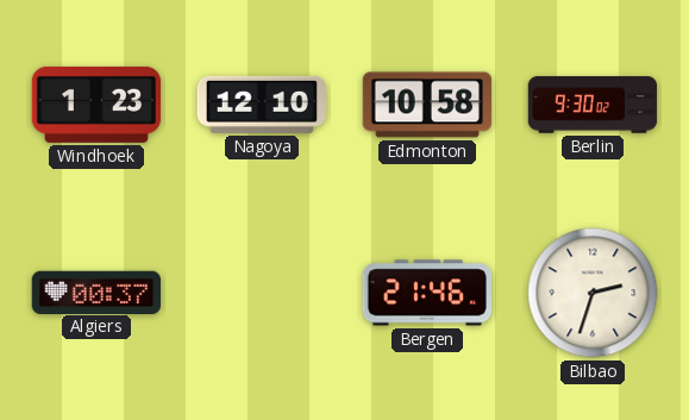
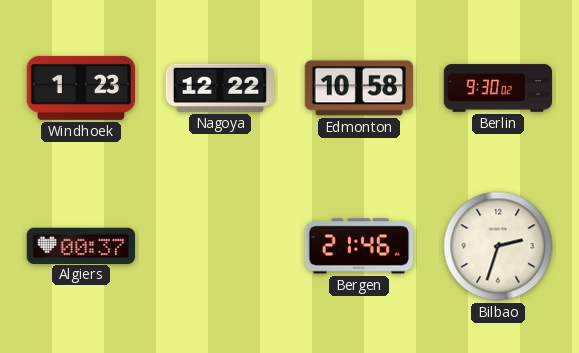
Nagoya: 12:10 -> 12:22
